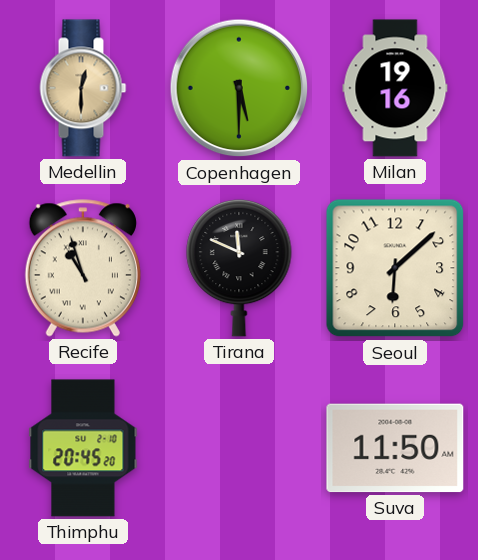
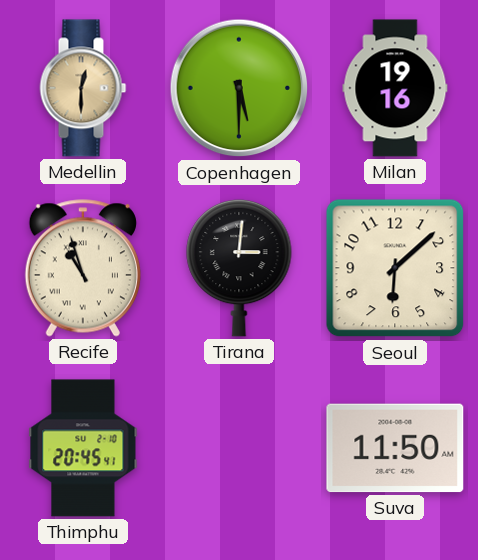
Tirana: 11:49 -> 3:01
Thimphu: 20:45:20 -> 20:45:41
